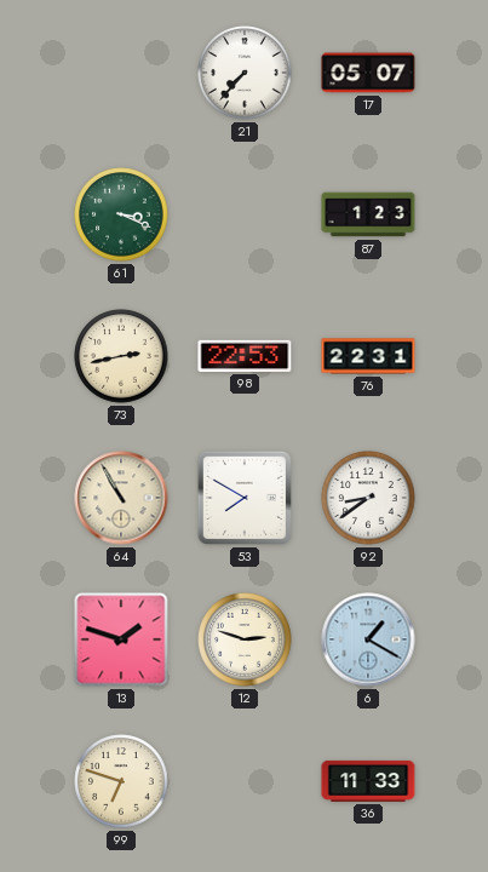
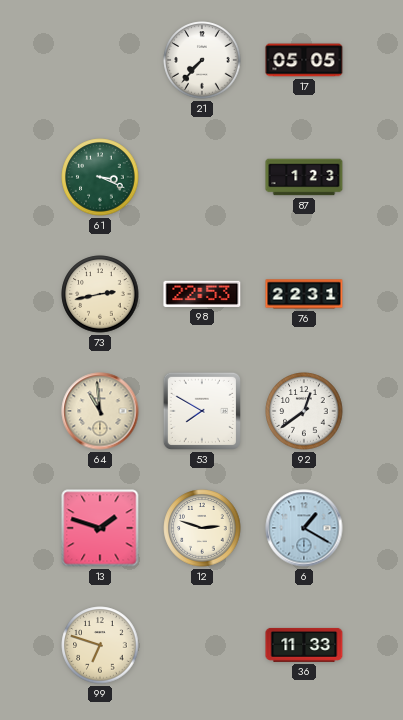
17: 05:07 -> 05:05
64: 10:55 -> 10:59
92: 8:39 -> 12:39
